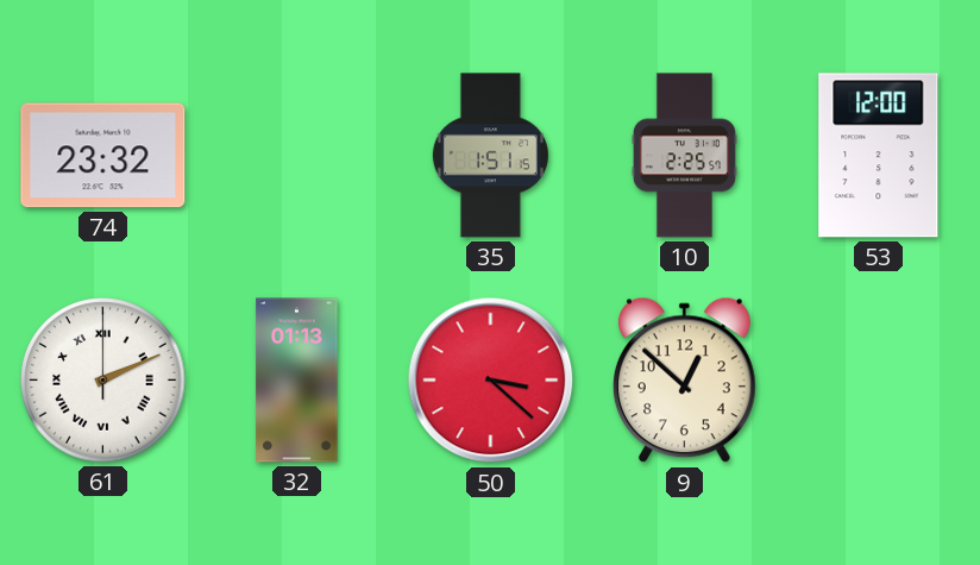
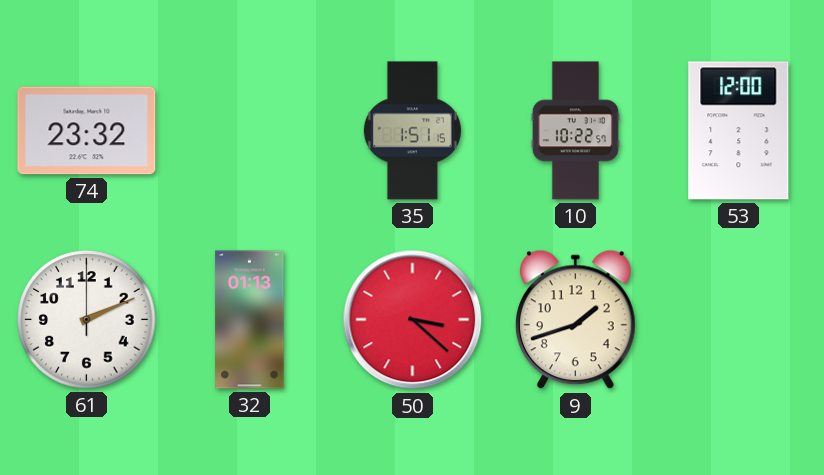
10: 2:25 -> 10:22
61 numerals: Roman -> Arabic
9: 12:52 -> 1:42
